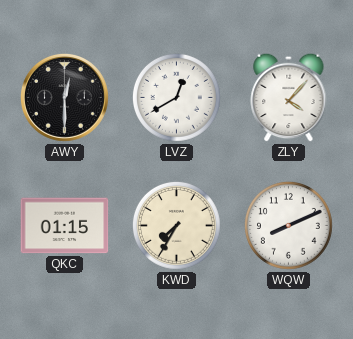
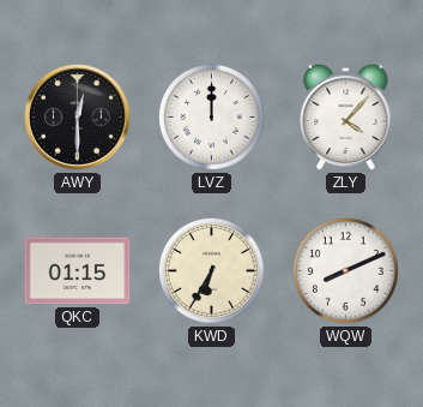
LVZ: 12:40 -> 12:00
KWD: 7:35 -> 6:35
